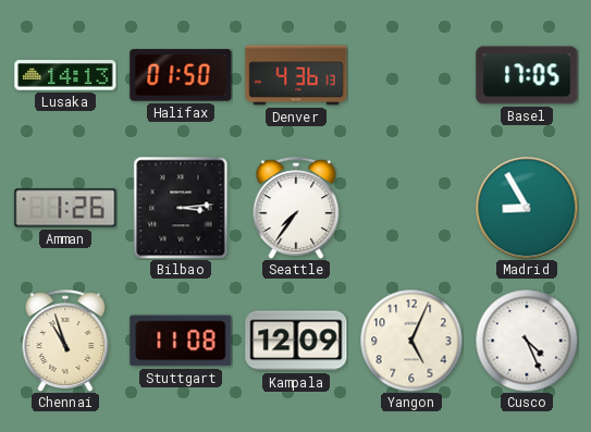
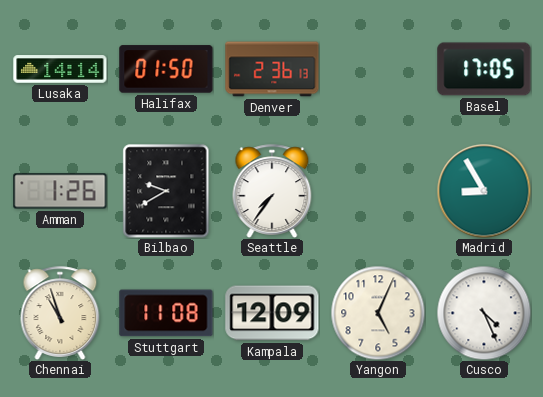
Lusaka: 14:13 -> 14:14
Denver: 4:36 -> 2:36
Bilbao: 3:14 -> 9:40
